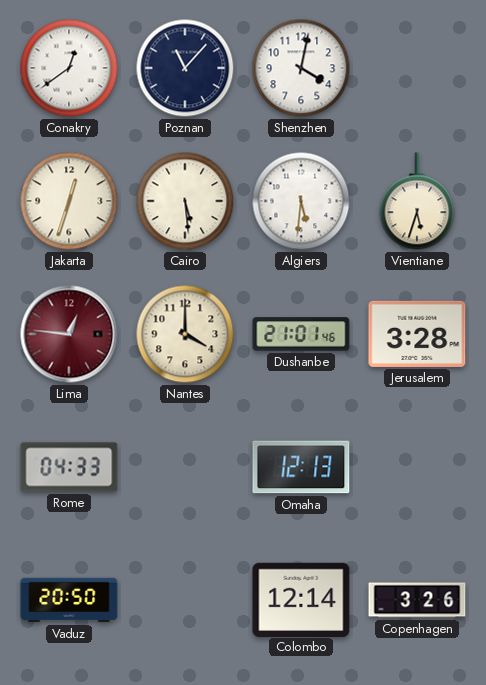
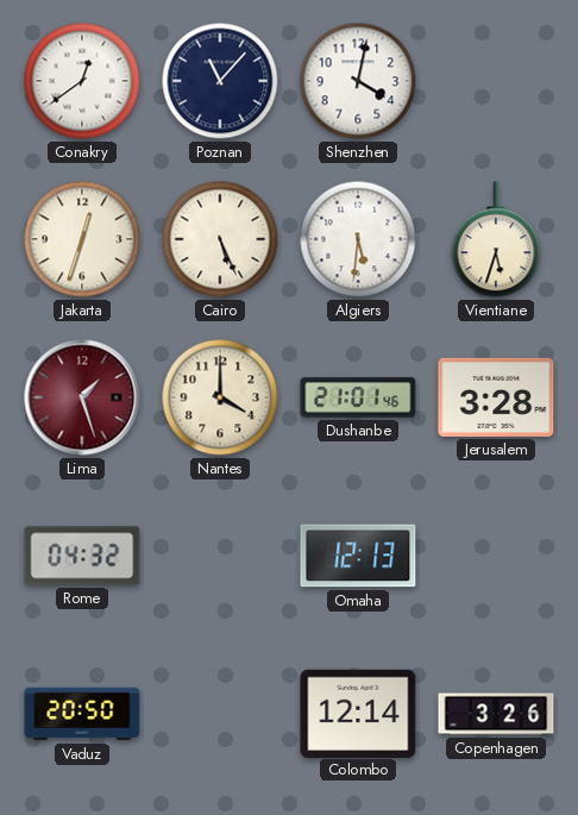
Cairo: 5:29 -> 5:26
Lima: 12:46 -> 1:27
Rome: 04:33 -> 04:32
